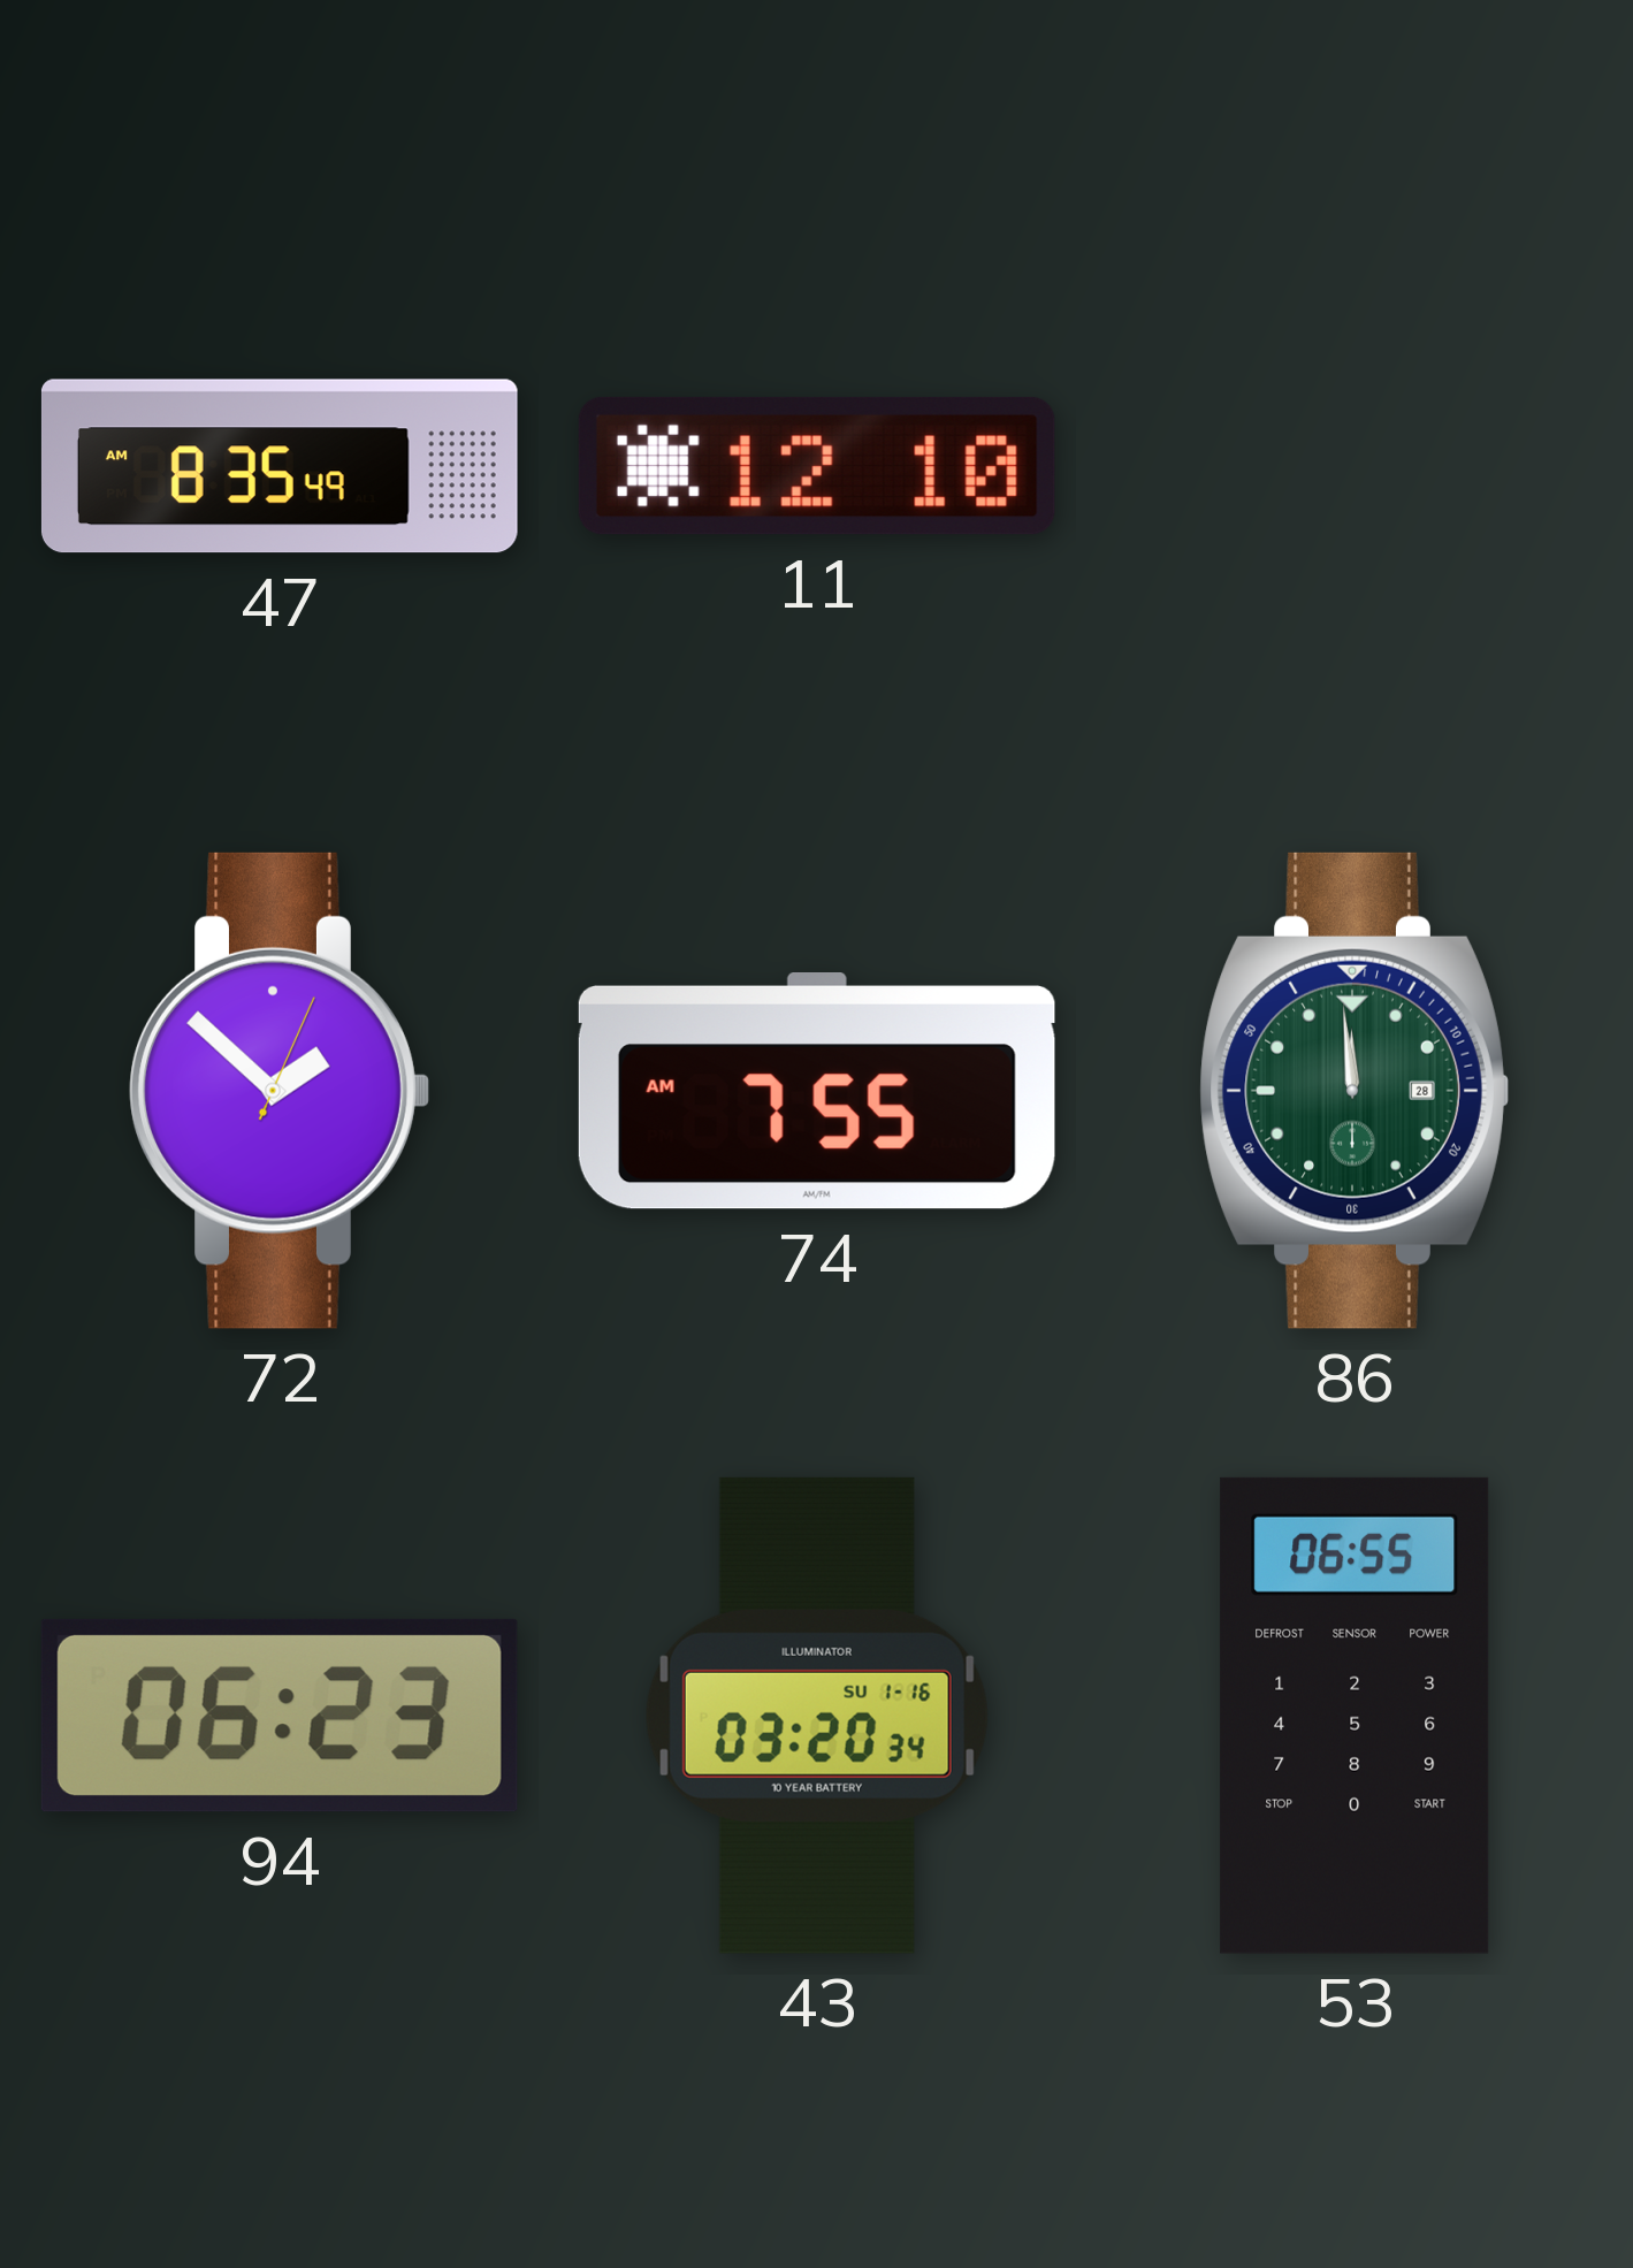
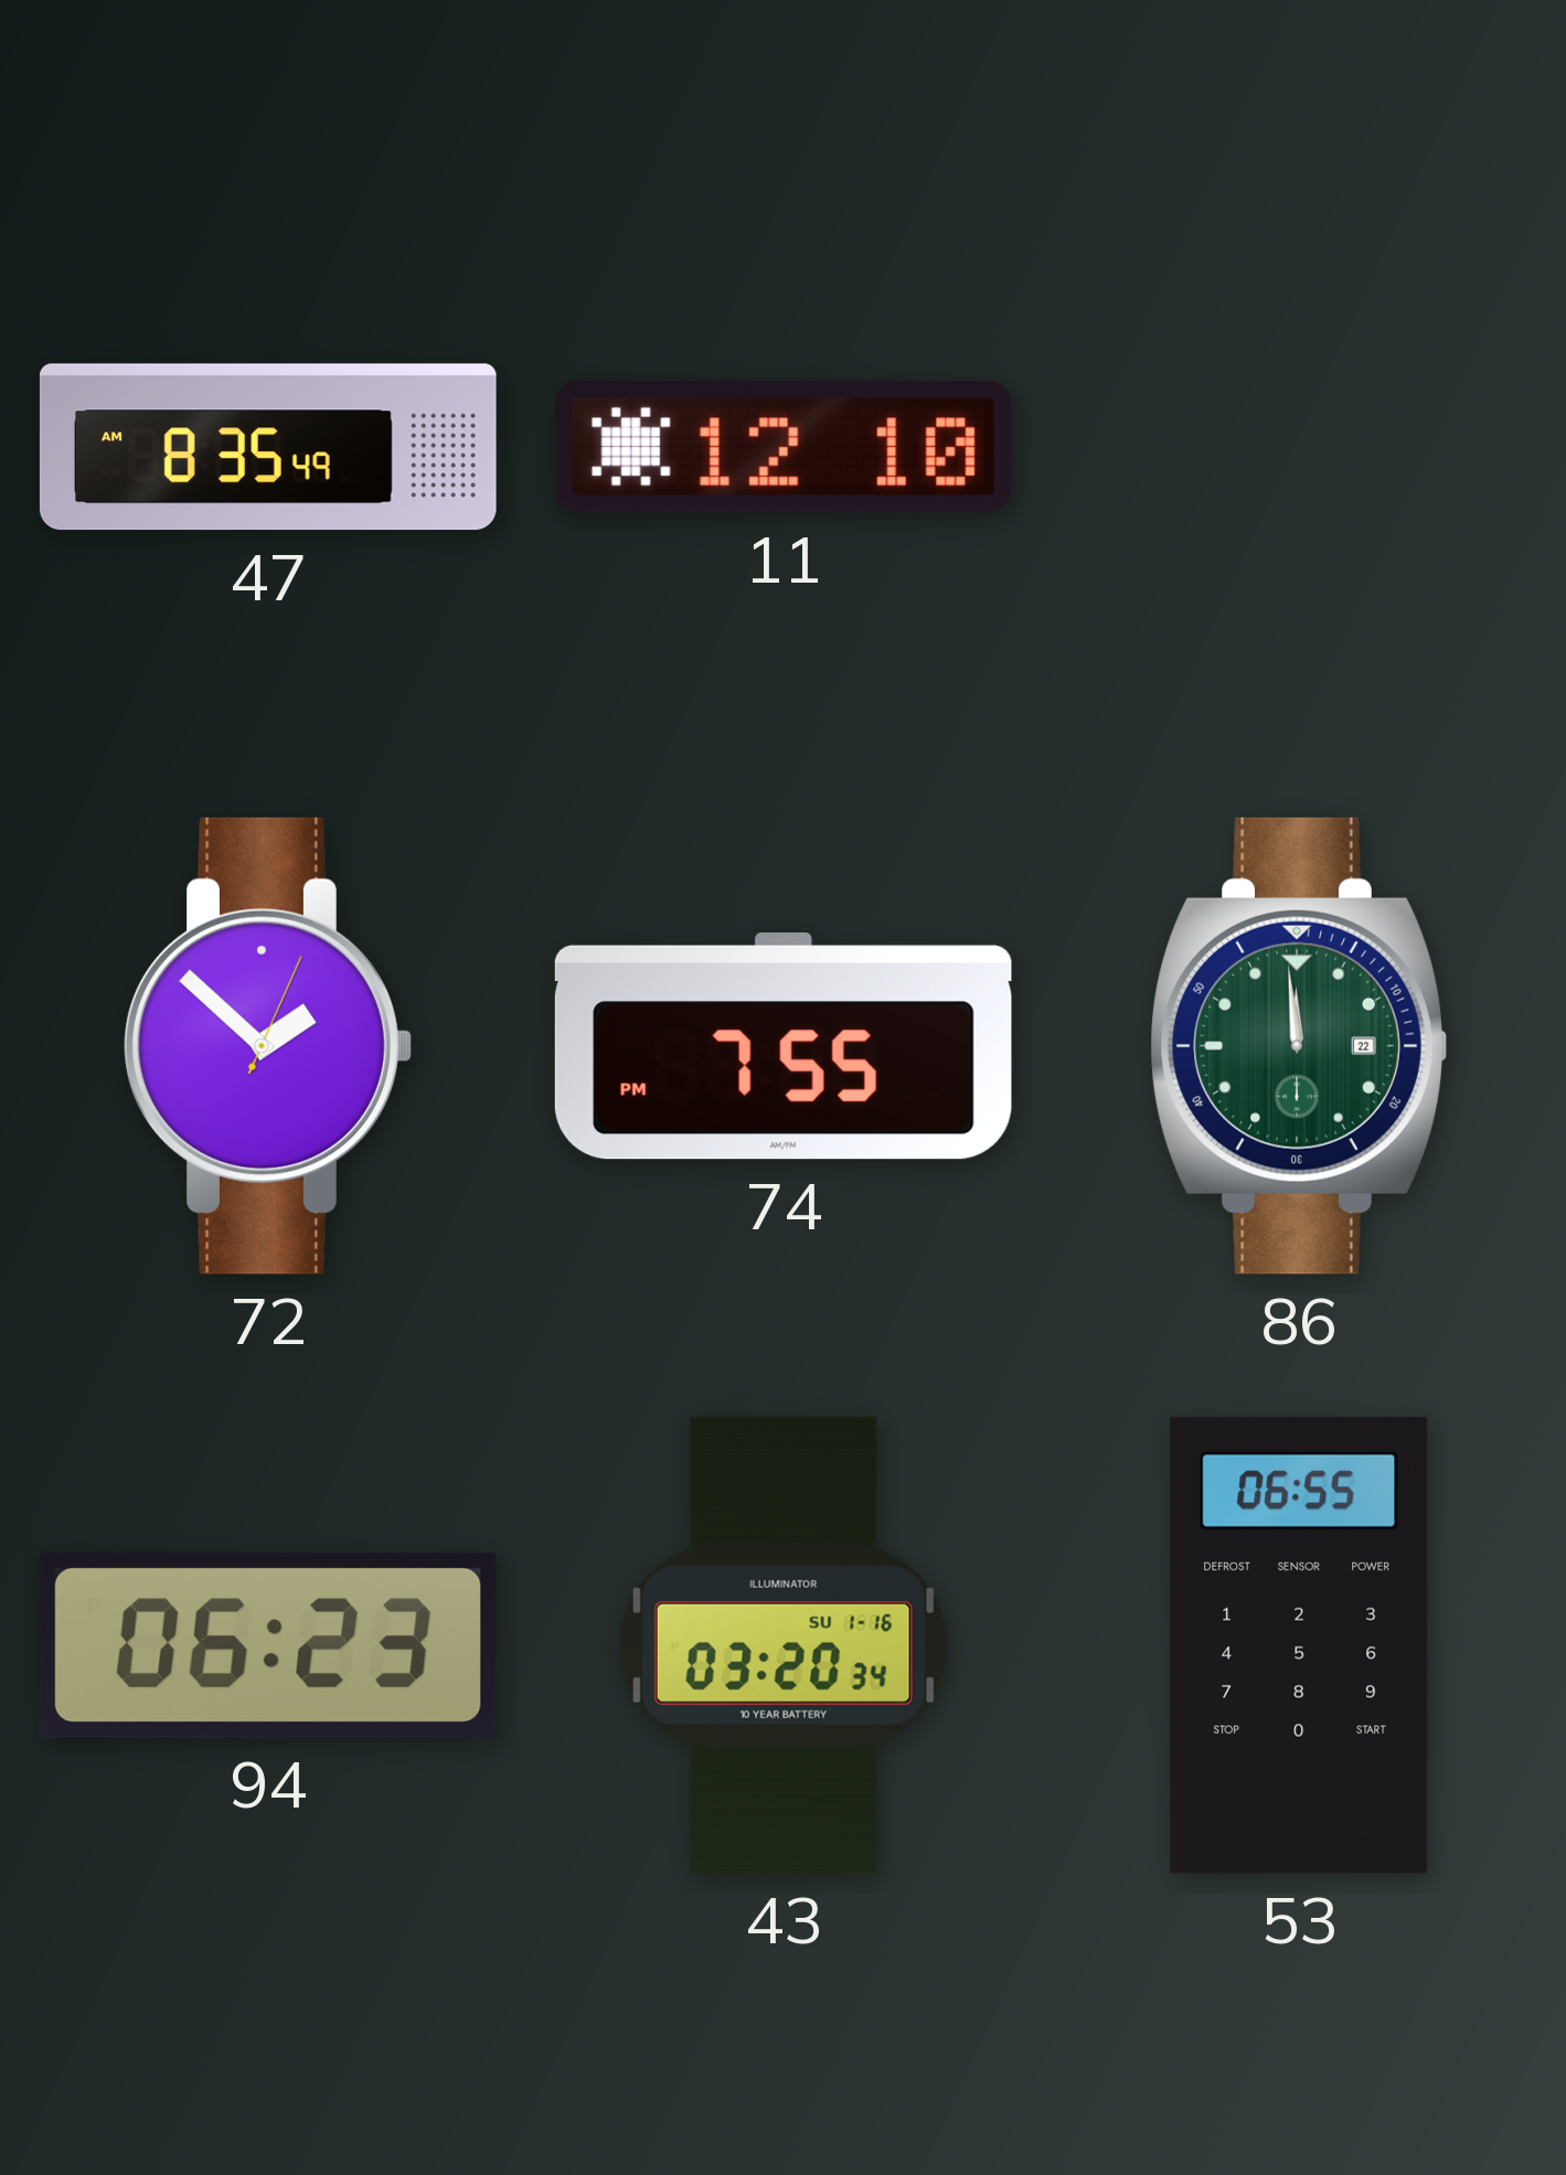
74: 7:55 AM -> 7:55 PM
86 date: 28 -> 22
